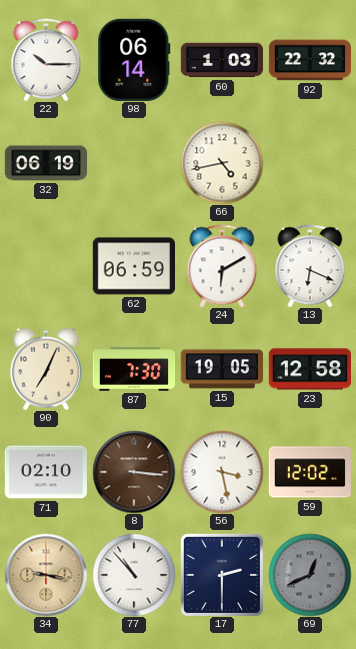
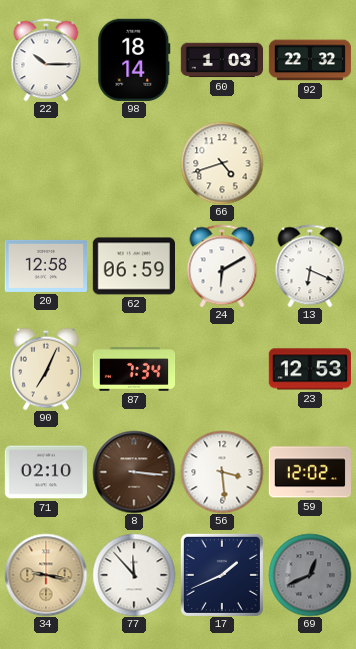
98: 06:14 -> 18:14
32: 06:19 -> none
66: 4:43 -> 4:42
20: none -> 12:58
87: 7:30 -> 7:34
15: 19:05 -> none
23: 12:58 -> 12:53
56: 3:28 -> 3:29
77: 10:53 -> 11:53
17: 2:30 -> 1:41
